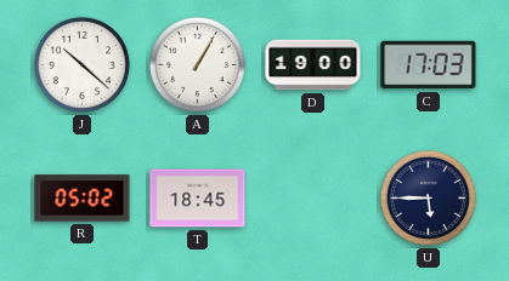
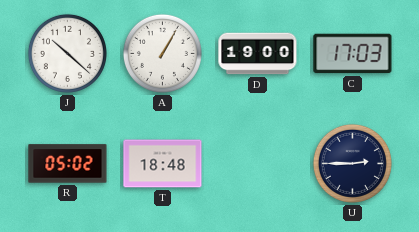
T: 18:45 -> 18:48
U: 5:45 -> 2:45
